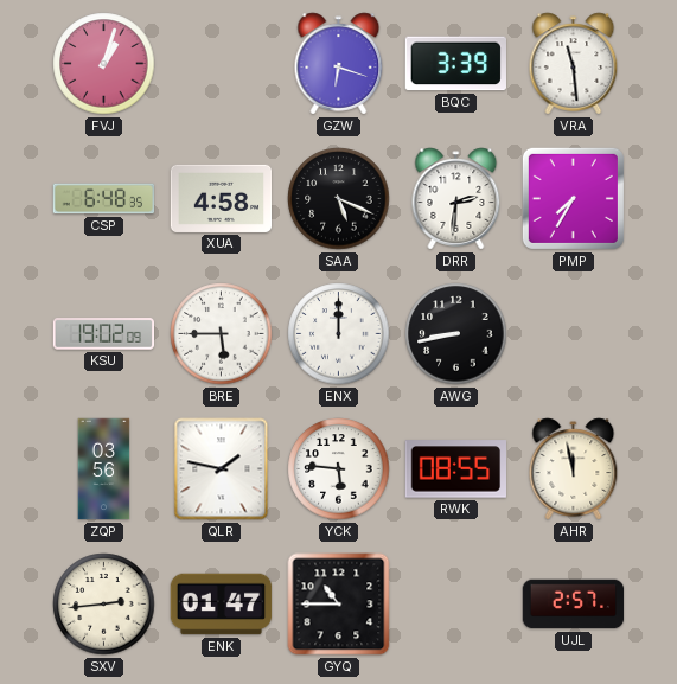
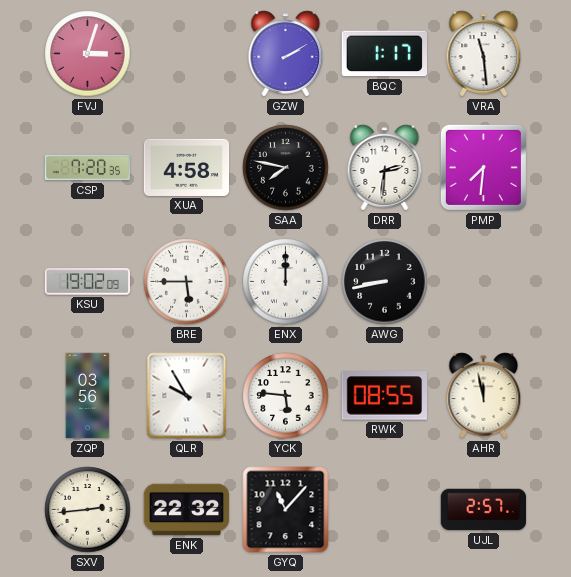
FVJ: 1:03 -> 3:03
GZW: 6:18 -> 2:10
BQC: 3:39 -> 1:17
CSP: 6:48 -> 7:20
SAA: 5:19 -> 7:47
PMP: 7:35 -> 7:31
QLR: 1:47 -> 9:55
ENK: 01:47 -> 22:32
GYQ: 10:45 -> 11:07
